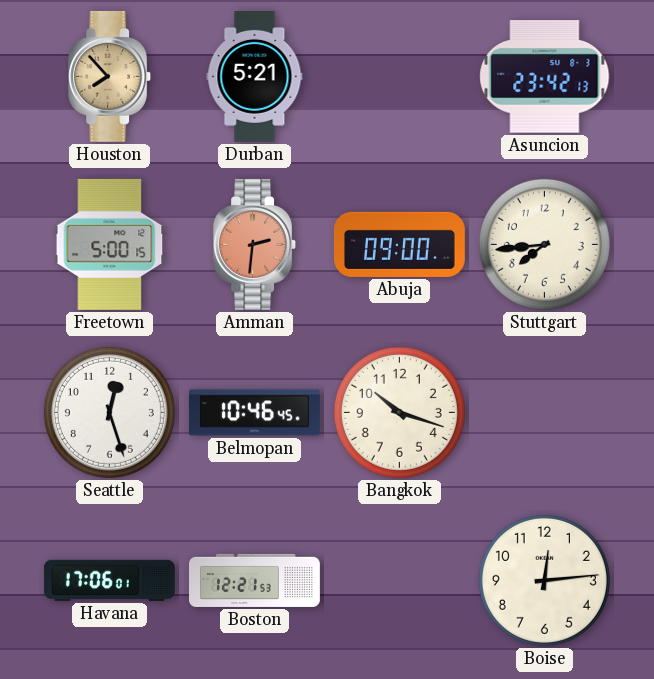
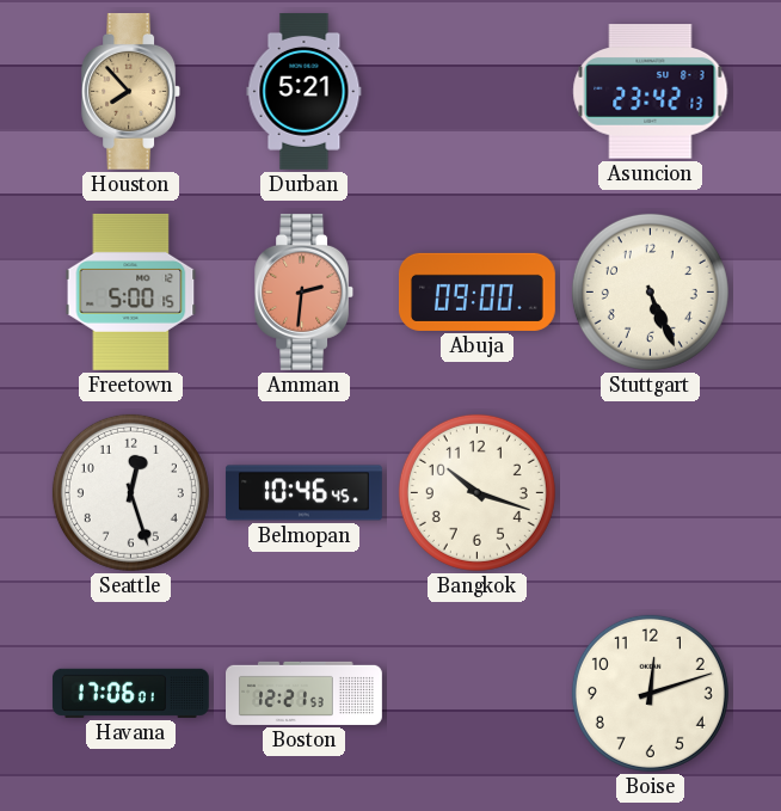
Stuttgart: 7:44 -> 5:26
Boise: 12:14 -> 12:12
